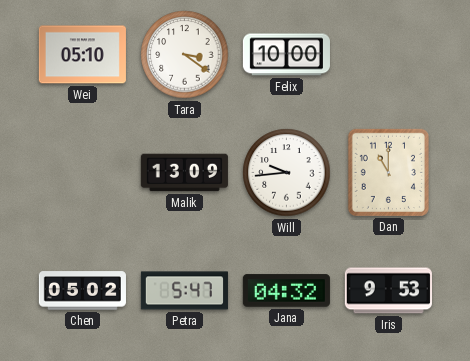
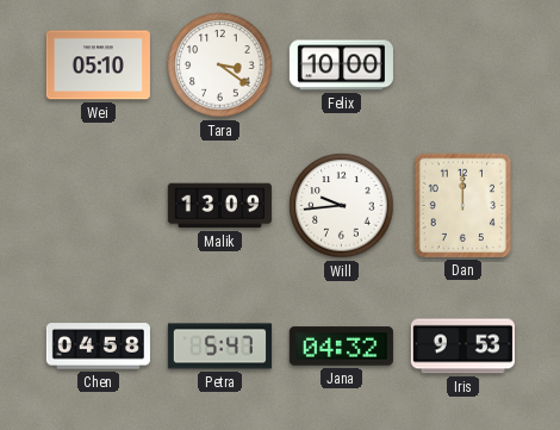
Dan: 11:00 -> 12:00
Chen: 05:02 -> 04:58
